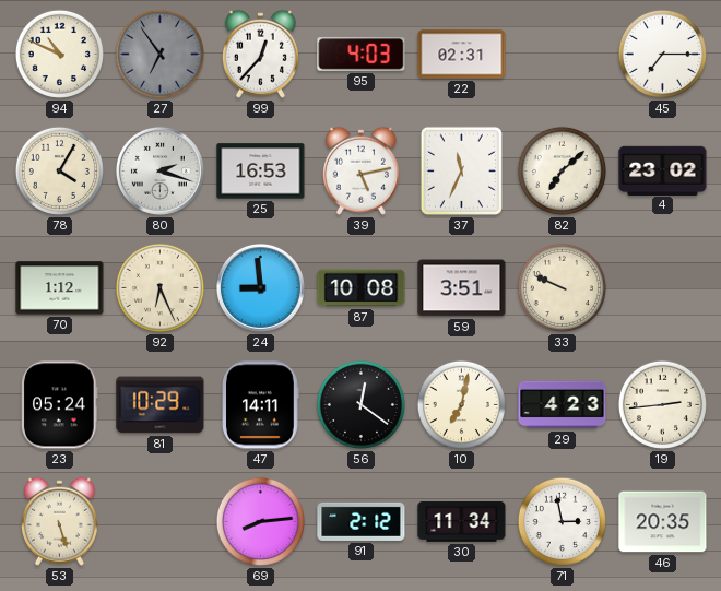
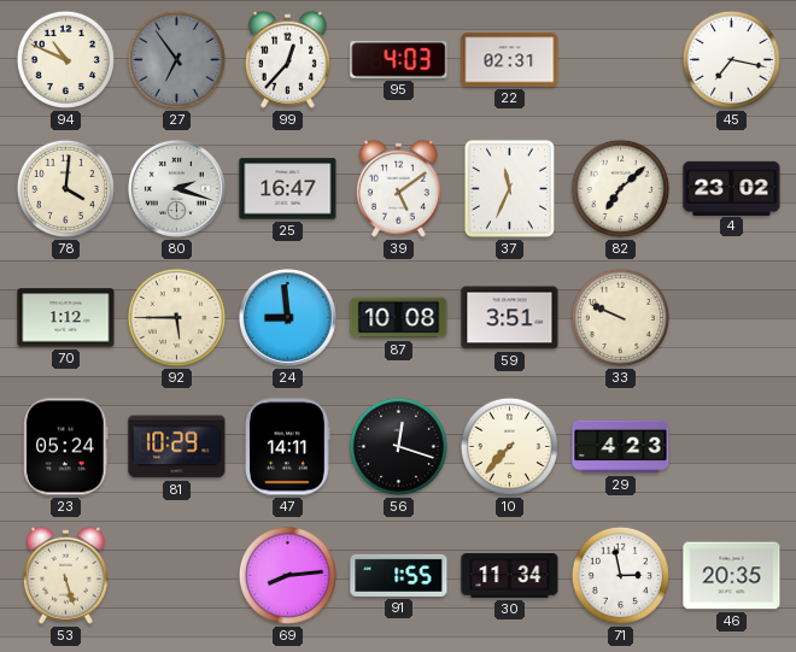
45: 7:15 -> 7:17
78: 4:05 -> 4:01
25: 16:53 -> 16:47
39: 5:13 -> 5:09
92: 6:26 -> 5:45
56: 12:21 -> 12:18
10: 7:02 -> 7:37
19: 2:44 -> none
91: 2:12 -> 1:55
